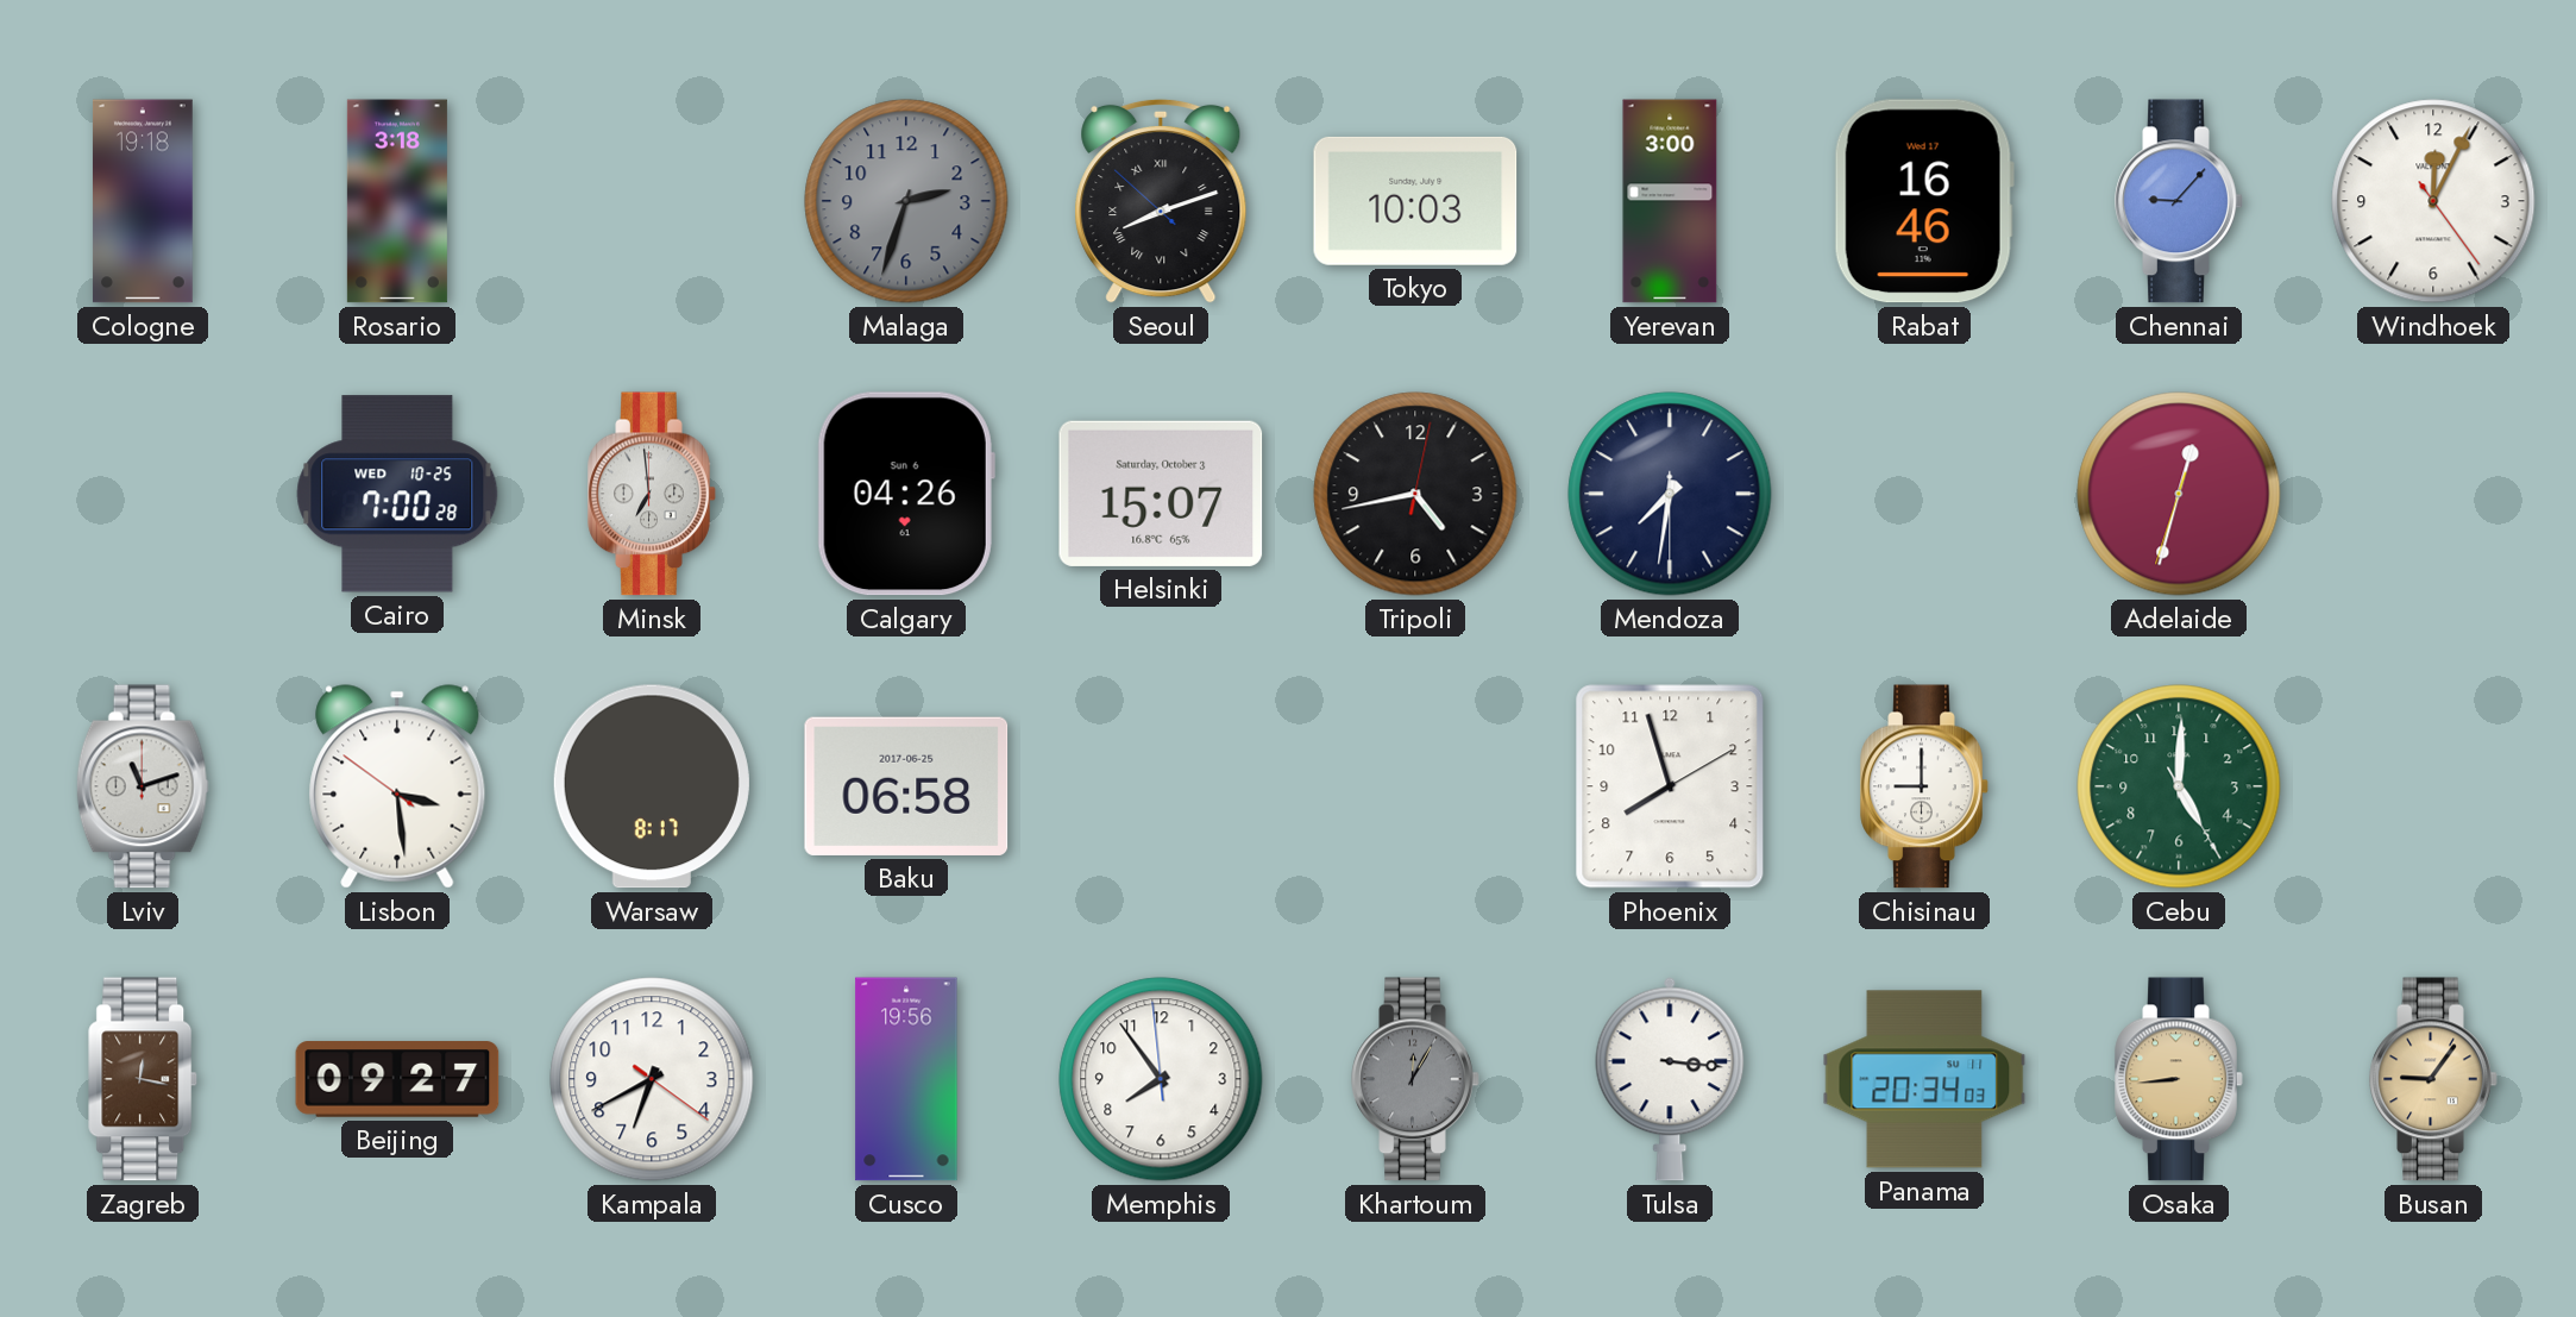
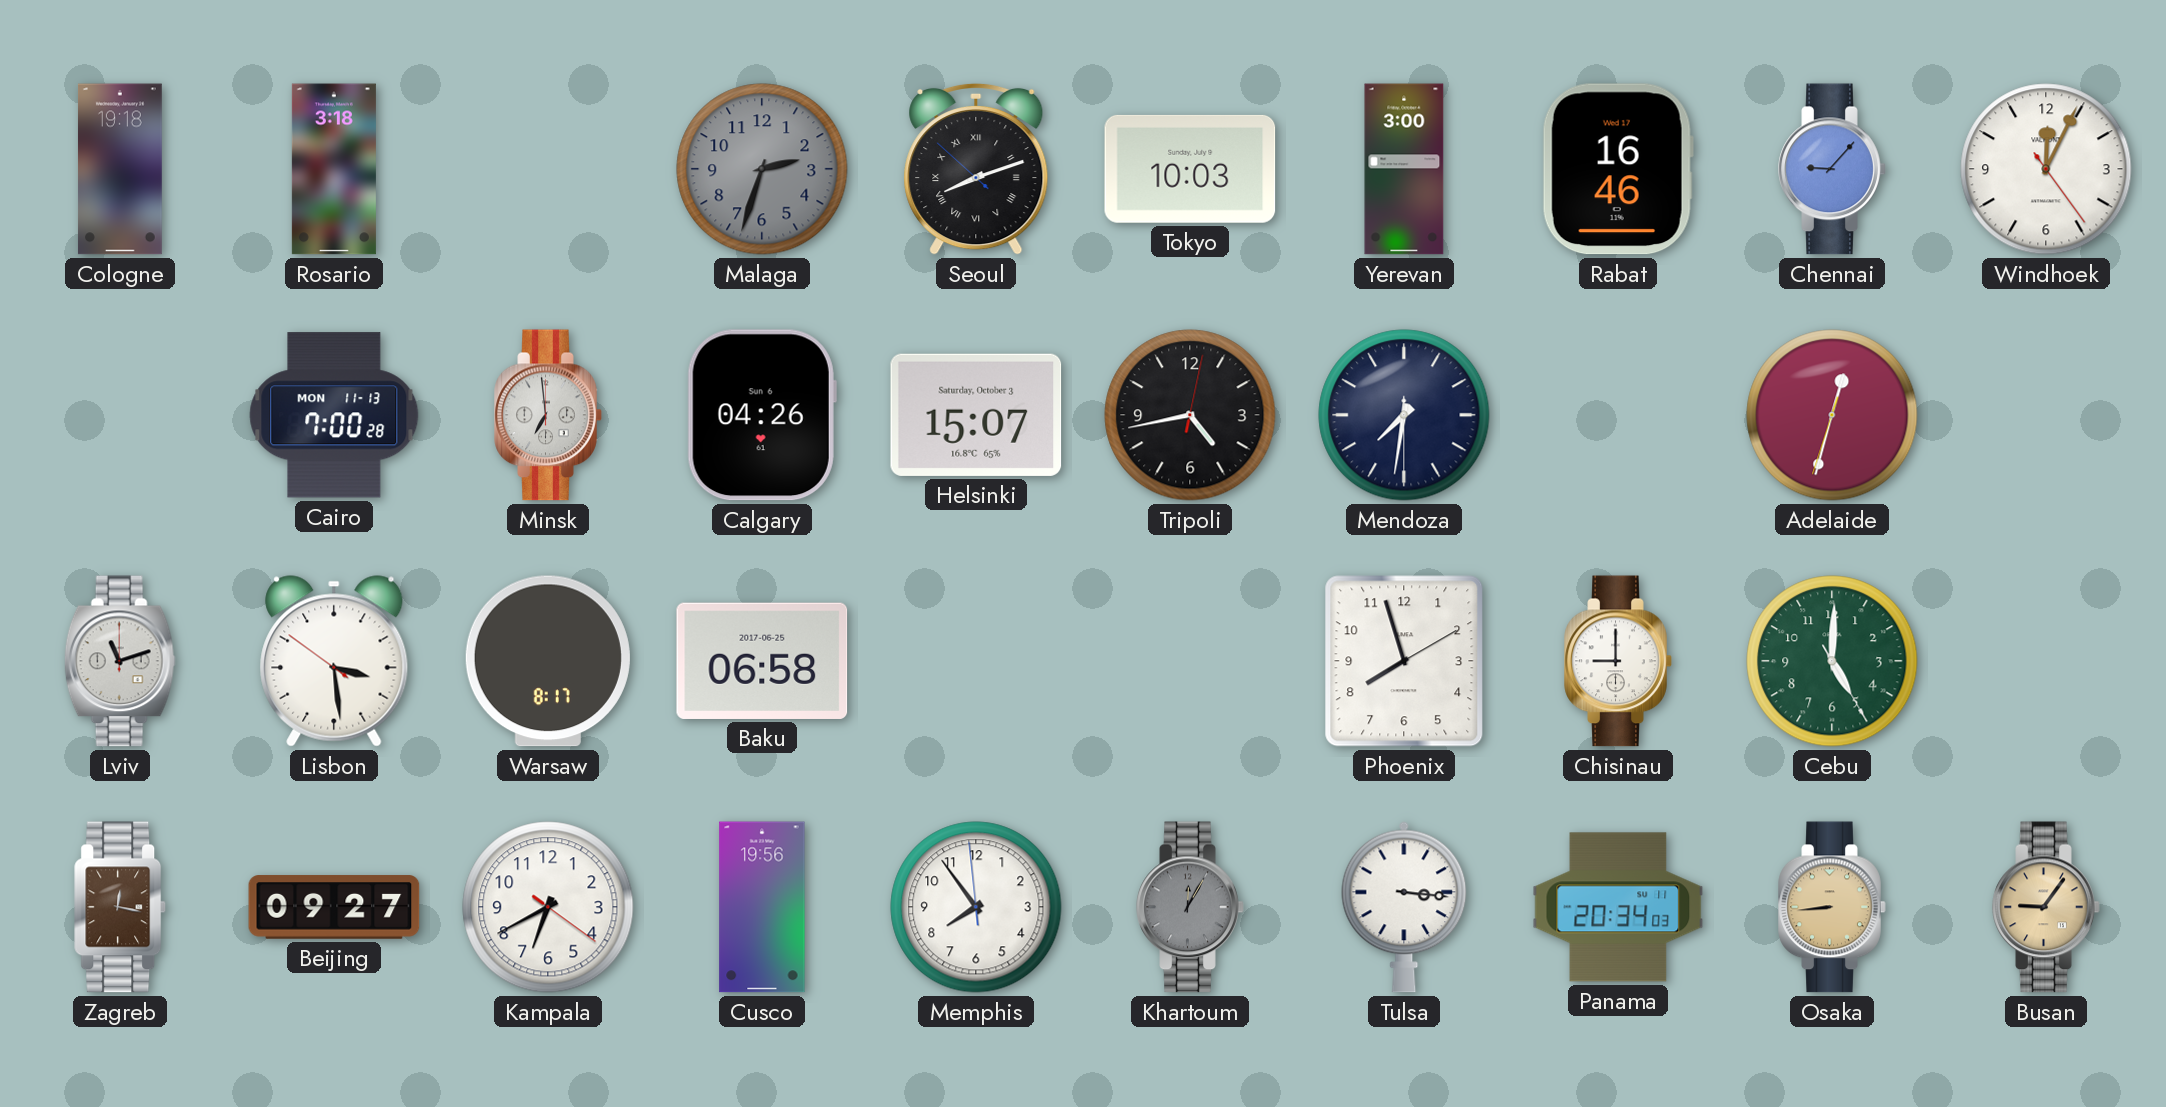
Cairo date: WED 10-25 -> MON 11-13
